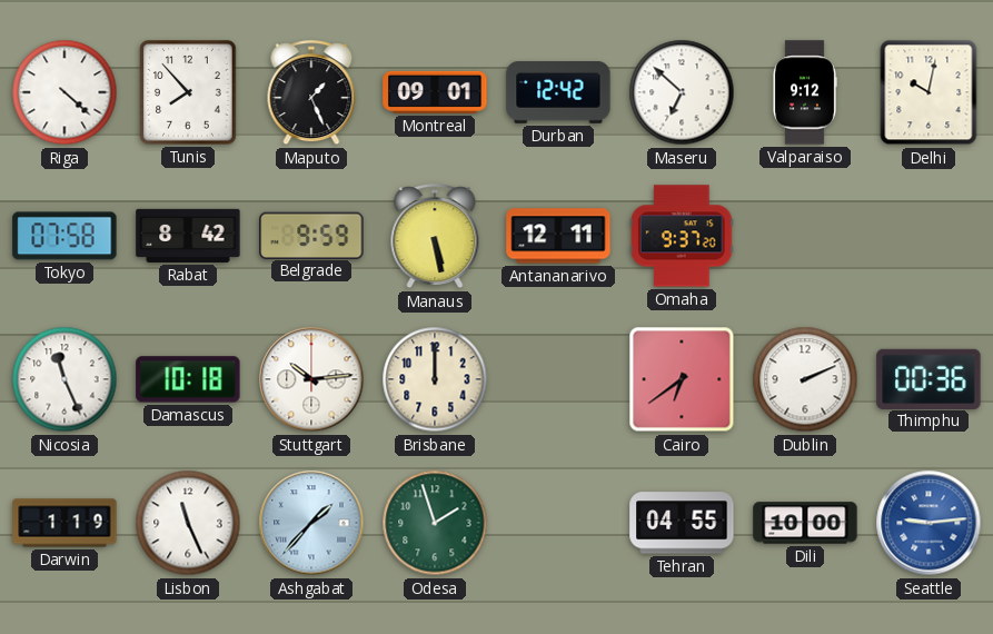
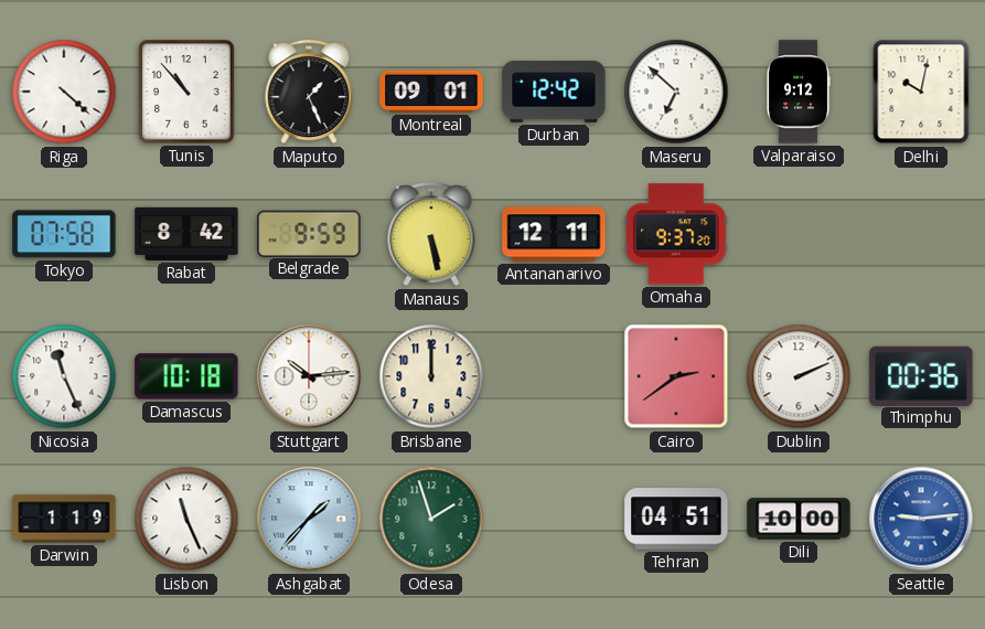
Tunis: 7:53 -> 10:53
Cairo: 6:39 -> 2:39
Tehran: 04:55 -> 04:51
